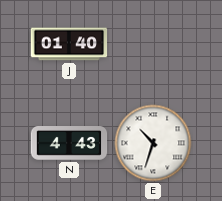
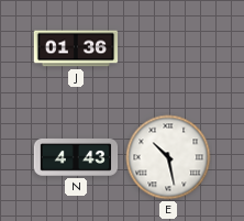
J: 01:40 -> 01:36
E: 10:33 -> 10:28
